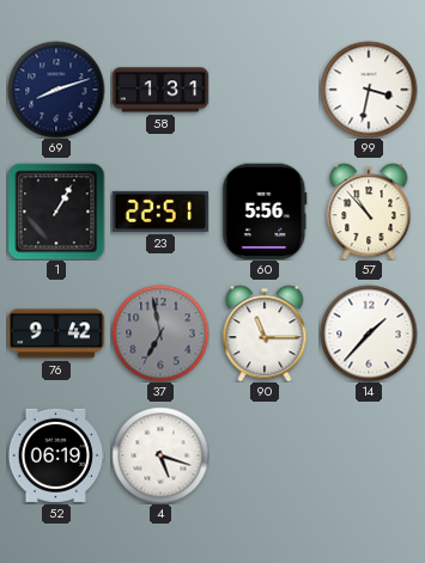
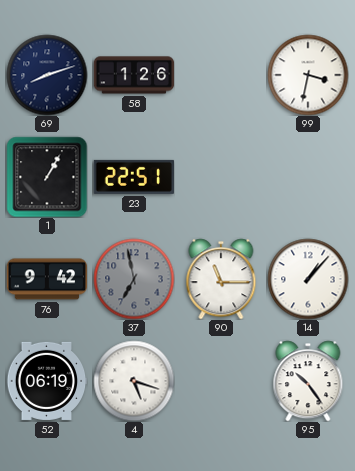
58: 1:31 -> 1:26
60: 5:56 -> none
57: 10:53 -> none
14: 1:37 -> 1:07
95: none -> 10:24
